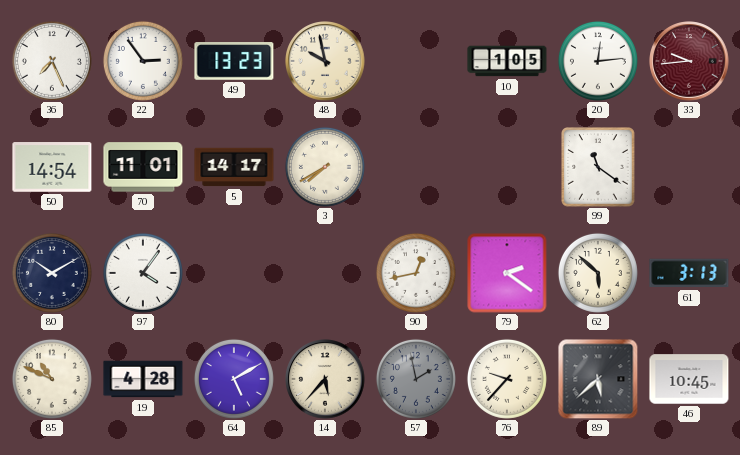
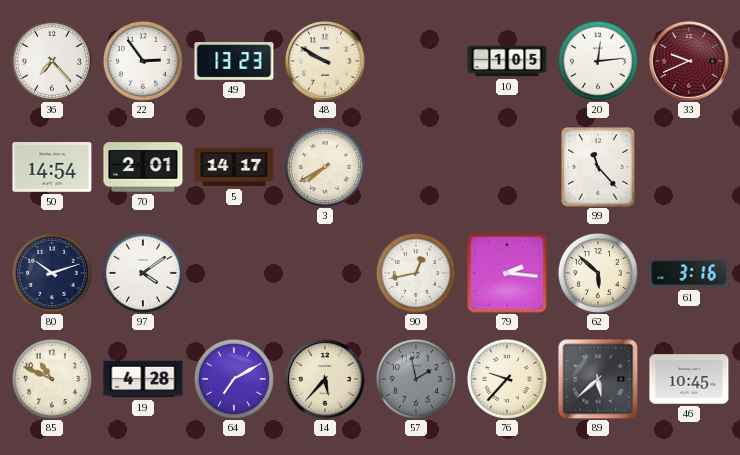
36: 7:26 -> 7:23
48: 9:58 -> 9:50
33: 9:44 -> 9:41
70: 11:01 -> 2:01
99: 11:21 -> 11:23
80: 10:10 -> 10:12
97: 4:06 -> 4:09
79: 2:21 -> 2:16
61: 3:13 -> 3:16
64: 5:10 -> 7:10
